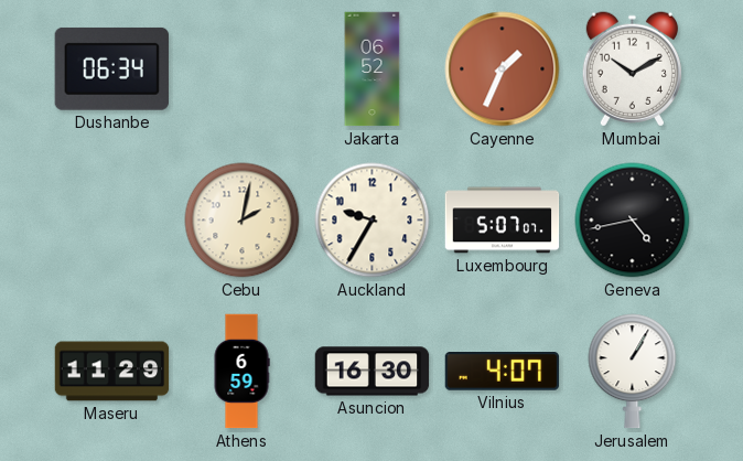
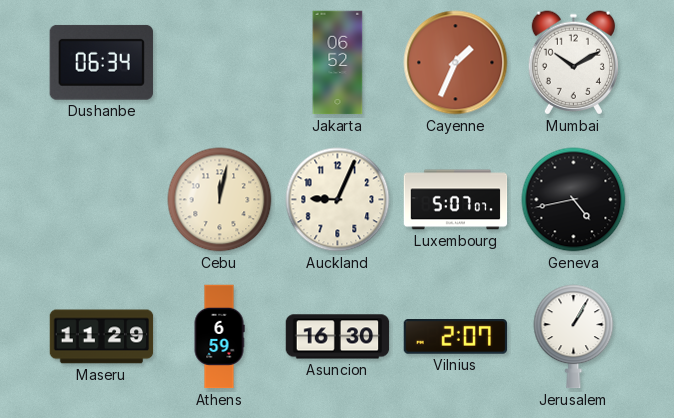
Cebu: 2:02 -> 12:02
Auckland: 9:35 -> 9:04
Vilnius: 4:07 -> 2:07
